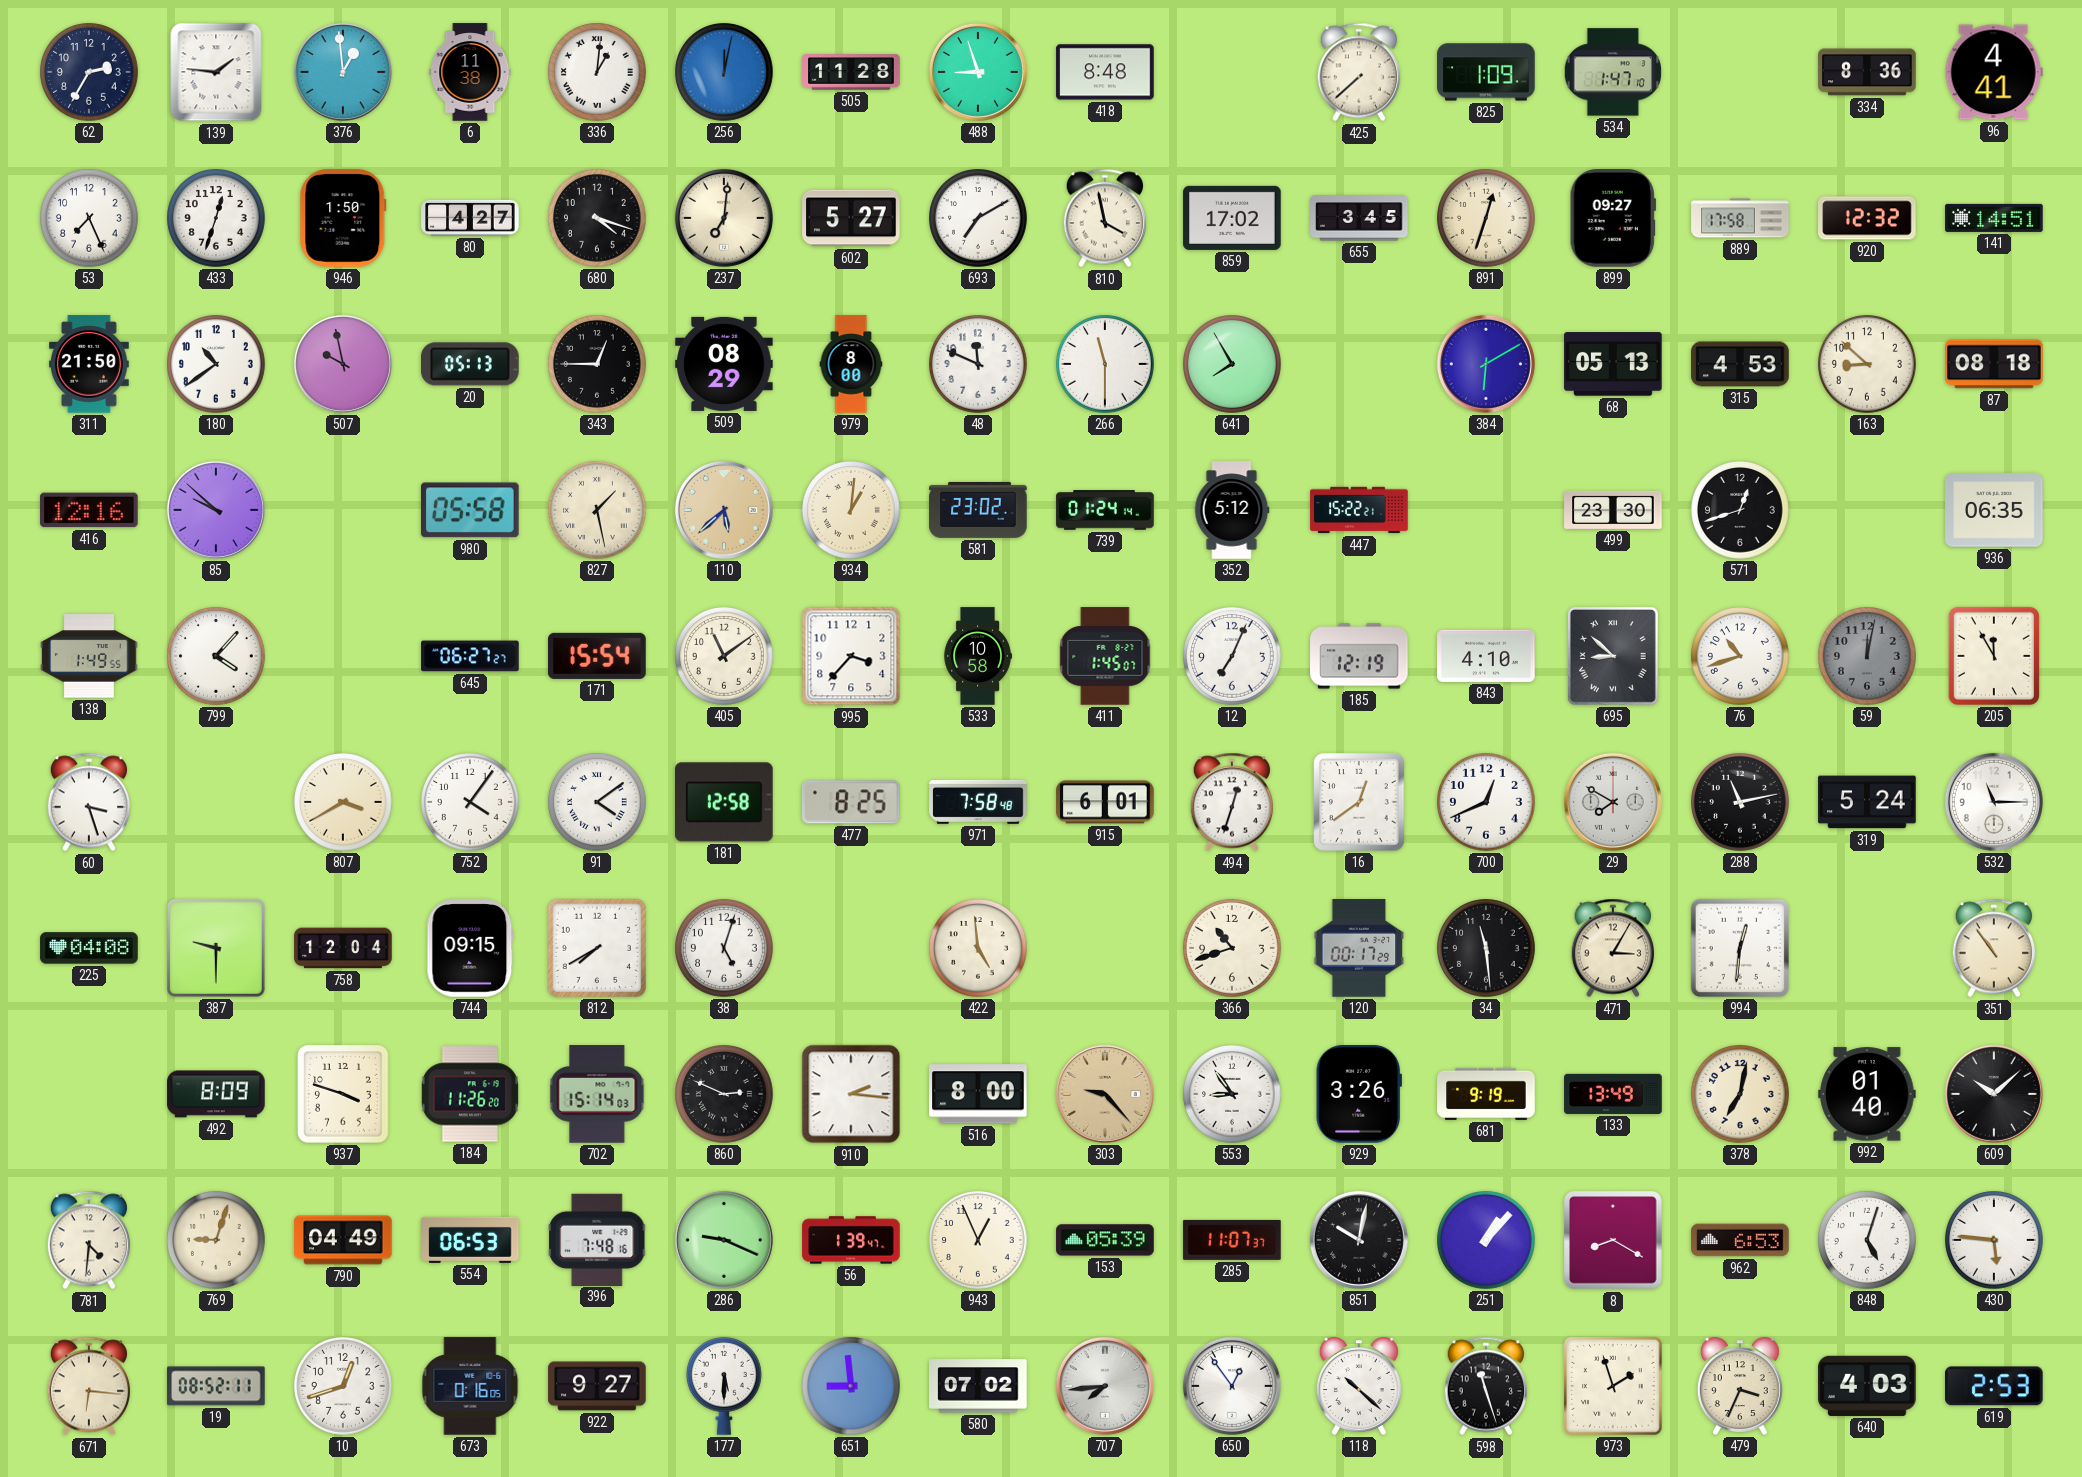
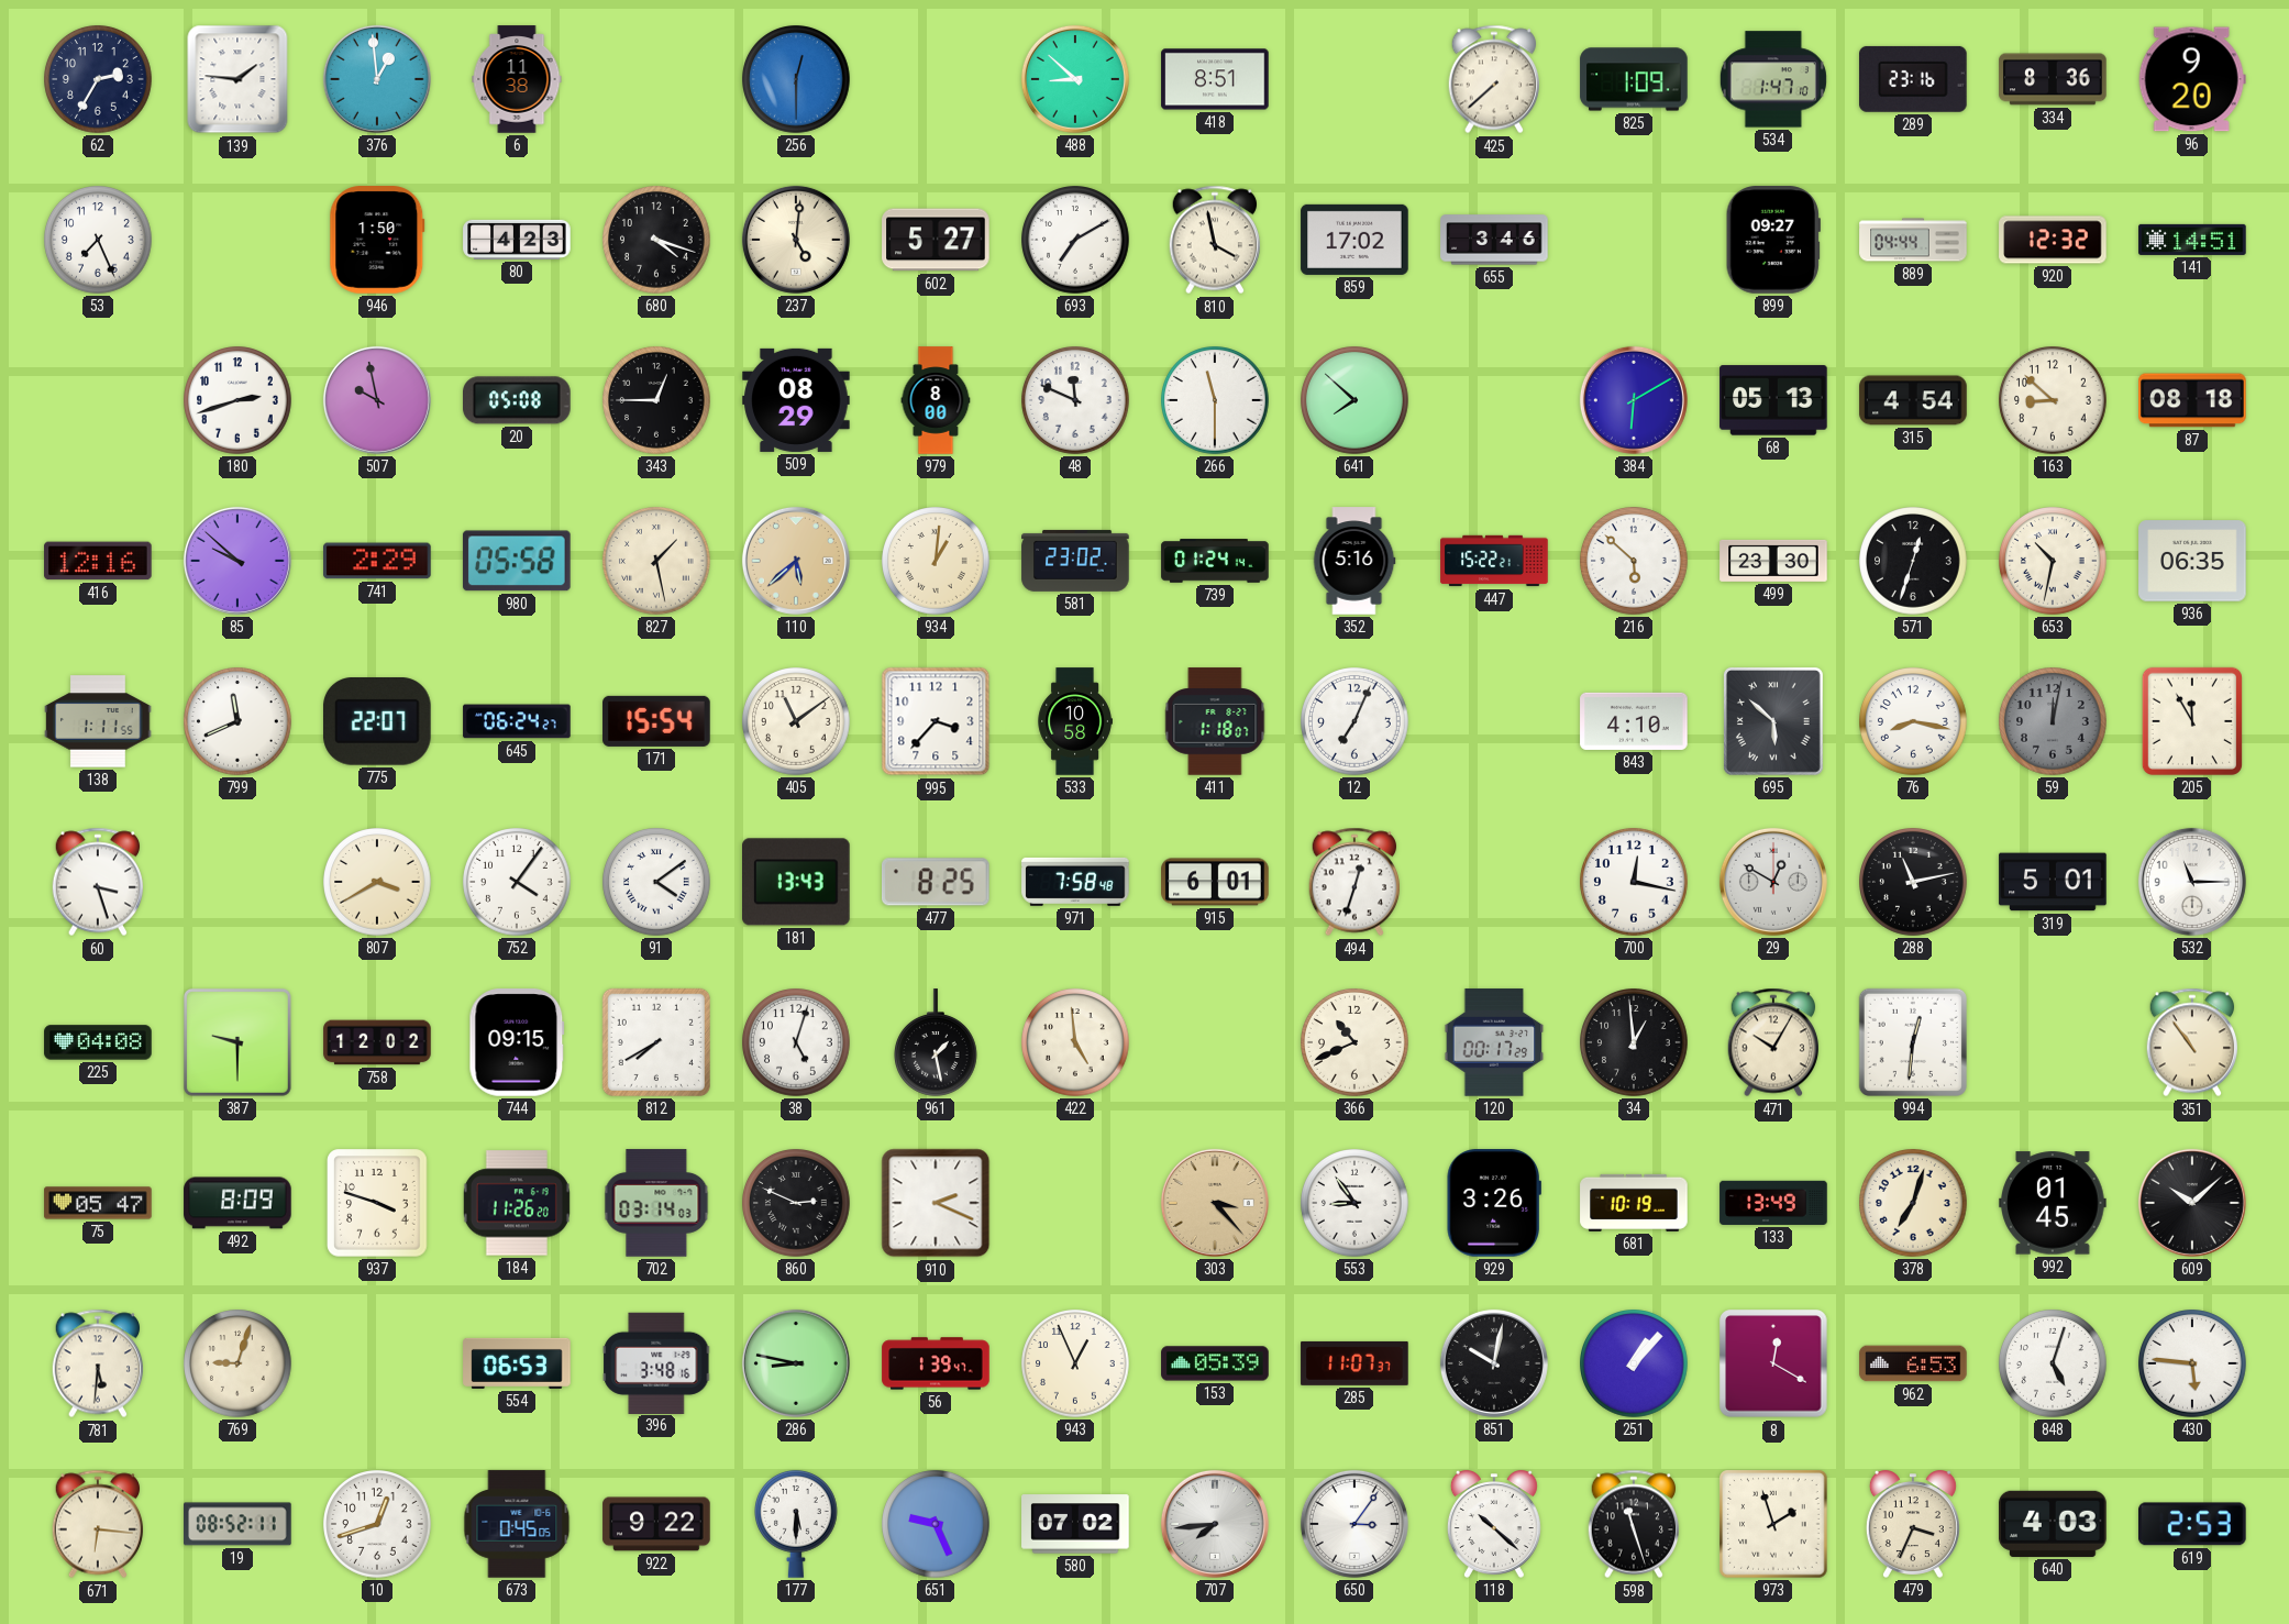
336: 1:01 -> none
256: 12:02 -> 12:30
505: 11:28 -> none
488: 8:57 -> 8:52
418: 8:48 -> 8:51
289: none -> 23:16
96: 4:41 -> 9:20
433: 12:33 -> none
80: 4:27 -> 4:23
237: 7:01 -> 5:01
655: 3:45 -> 3:46
891: 12:33 -> none
889: 17:58 -> 04:44
311: 21:50 -> none
180: 10:39 -> 2:42
20: 05:13 -> 05:08
641: 7:55 -> 7:52
315: 4:53 -> 4:54
741: none -> 2:29
352: 5:12 -> 5:16
216: none -> 5:52
571: 12:42 -> 12:33
653: none -> 10:32
138: 1:49 -> 1:11
799: 4:07 -> 11:41
775: none -> 22:07
645: 06:27 -> 06:24
411: 1:45 -> 1:18
185: 12:19 -> none
695: 8:52 -> 5:52
76: 10:42 -> 8:17
181: 12:58 -> 13:43
16: 12:39 -> none
700: 12:41 -> 12:17
29: 7:50 -> 12:50
319: 5:24 -> 5:01
758: 12:04 -> 12:02
961: none -> 1:28
366: 10:42 -> 10:41
34: 11:29 -> 12:59
471: 3:05 -> 10:05
75: none -> 05:47
702: 15:14 -> 03:14
910: 2:16 -> 2:19
516: 8:00 -> none
303: 9:23 -> 3:23
681: 9:19 -> 10:19
378: 7:02 -> 7:03
992: 01:40 -> 01:45
781: 4:31 -> 5:31
790: 04:49 -> none
396: 7:48 -> 3:48
286: 9:19 -> 8:47
8: 8:20 -> 12:20
673: 0:16 -> 0:45
922: 9:27 -> 9:22
651: 8:59 -> 9:26
650: 12:54 -> 3:06
